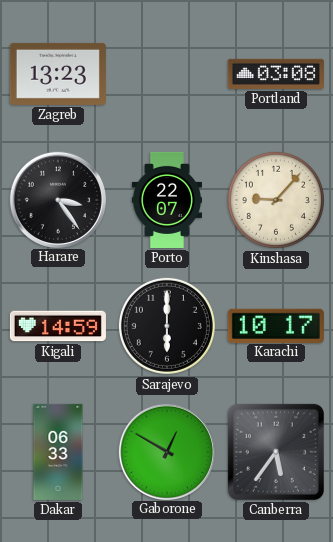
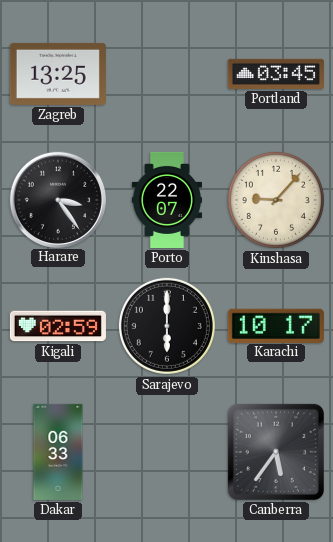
Zagreb: 13:23 -> 13:25
Portland: 03:08 -> 03:45
Kigali: 14:59 -> 02:59
Gaborone: 12:50 -> none
